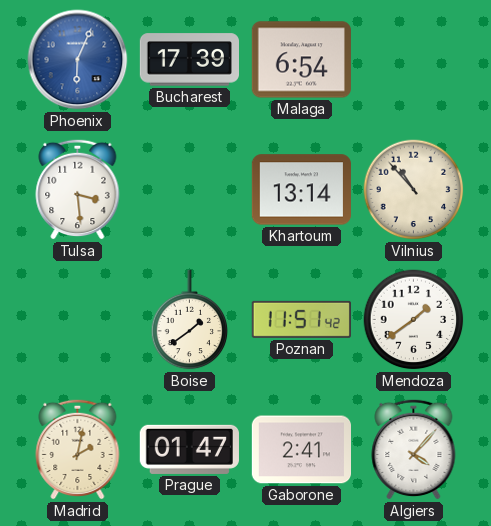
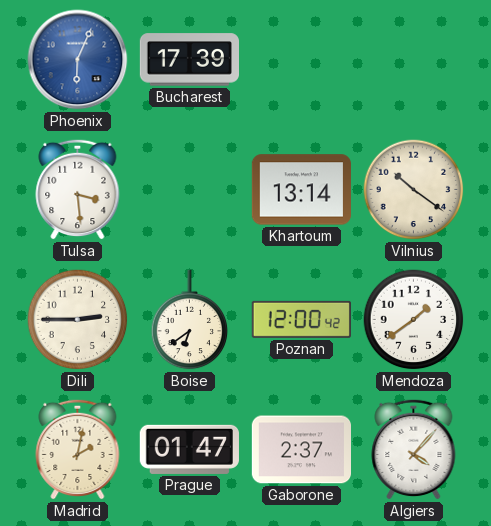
Malaga: 6:54 -> none
Vilnius: 10:53 -> 10:21
Dili: none -> 2:45
Boise: 1:39 -> 6:39
Poznan: 11:51 -> 12:00
Gaborone: 2:41 -> 2:37
